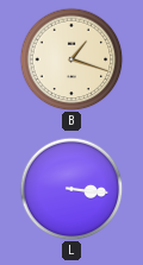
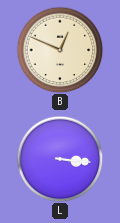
B: 1:18 -> 12:49
